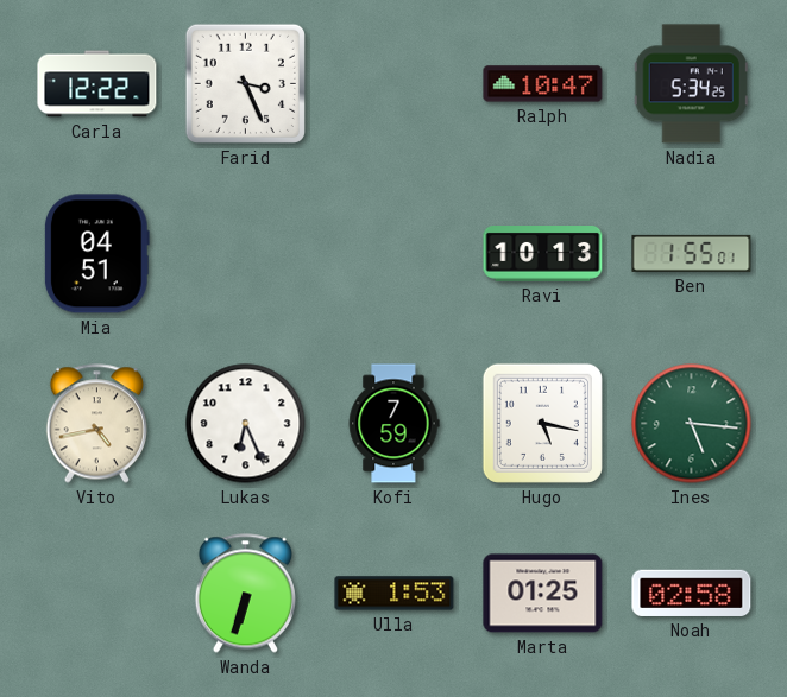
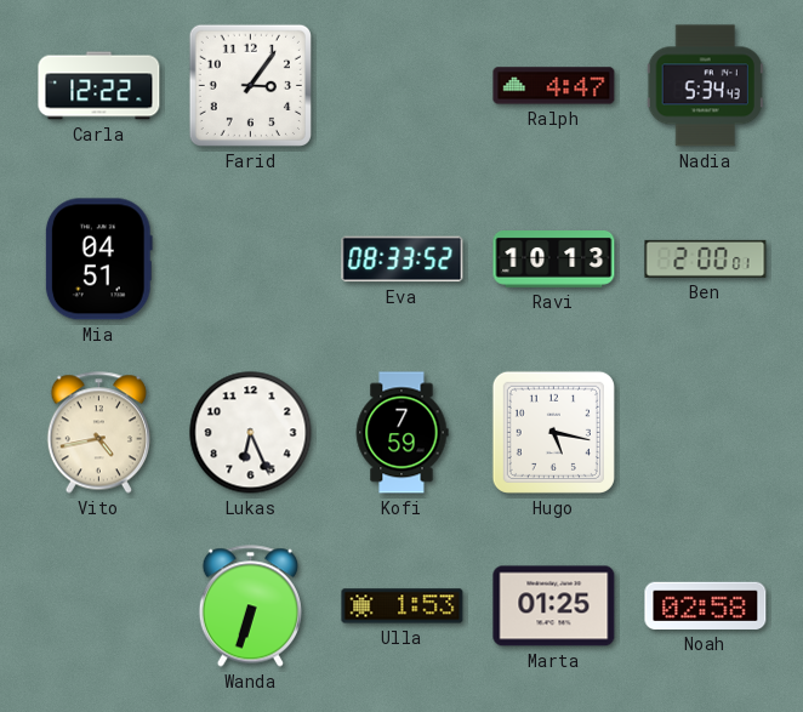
Farid: 3:26 -> 3:06
Ralph: 10:47 -> 4:47
Nadia: 5:34:25 -> 5:34:43
Eva: none -> 08:33
Ben: 1:55 -> 2:00
Ines: 5:16 -> none
